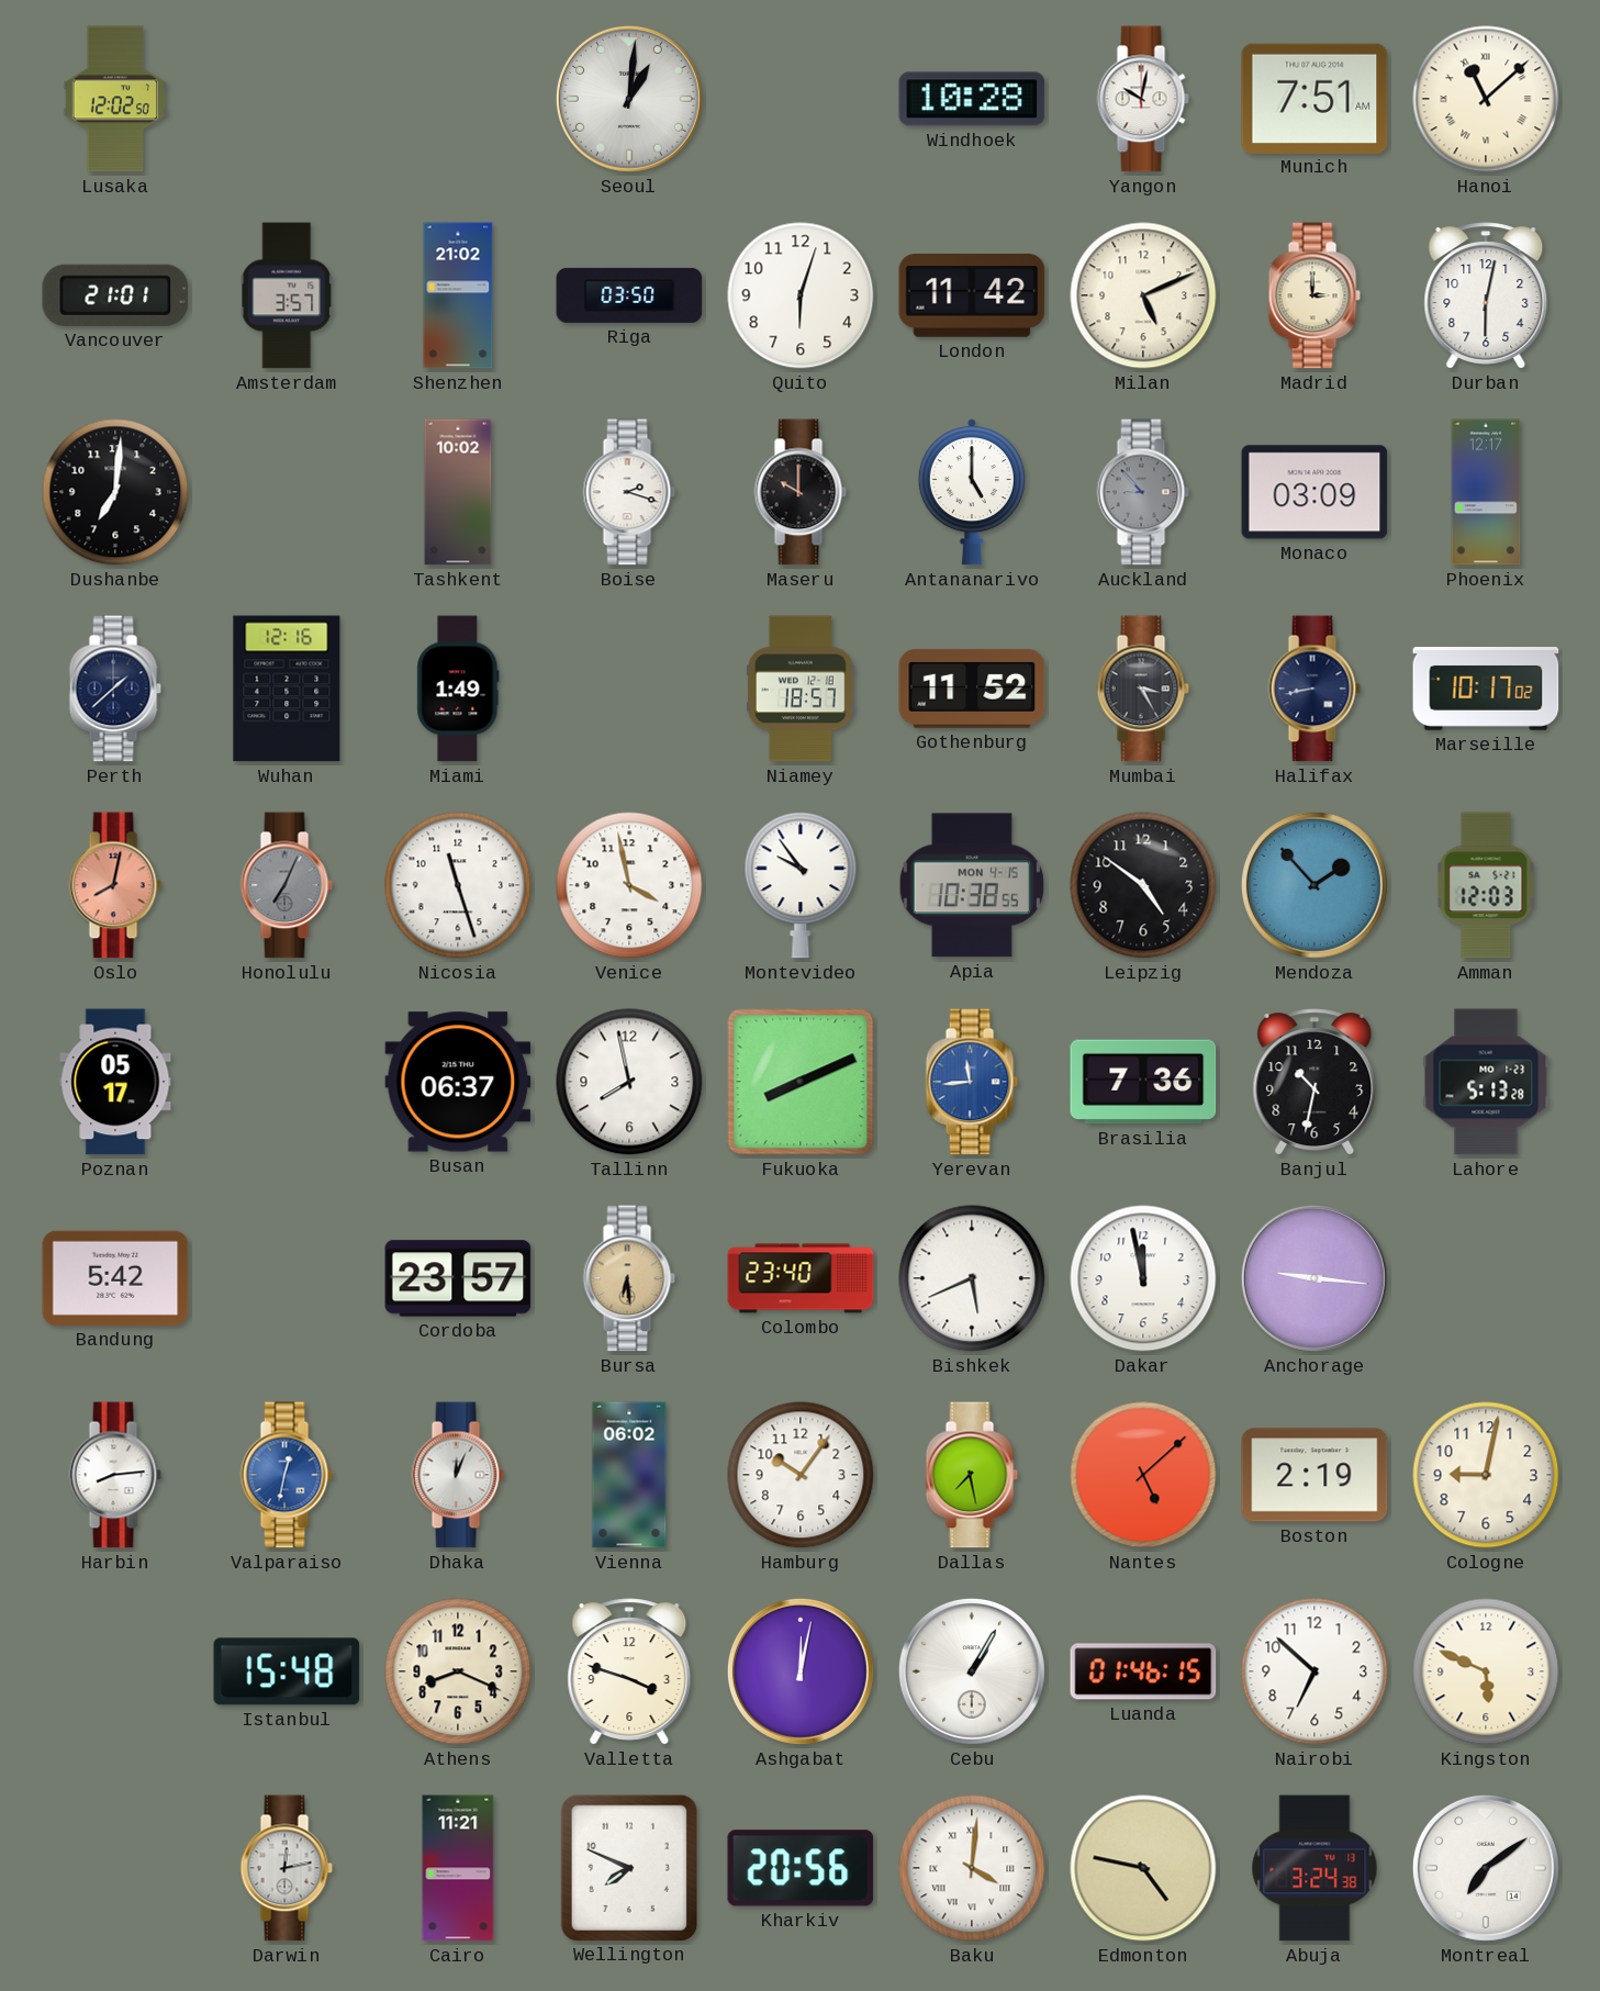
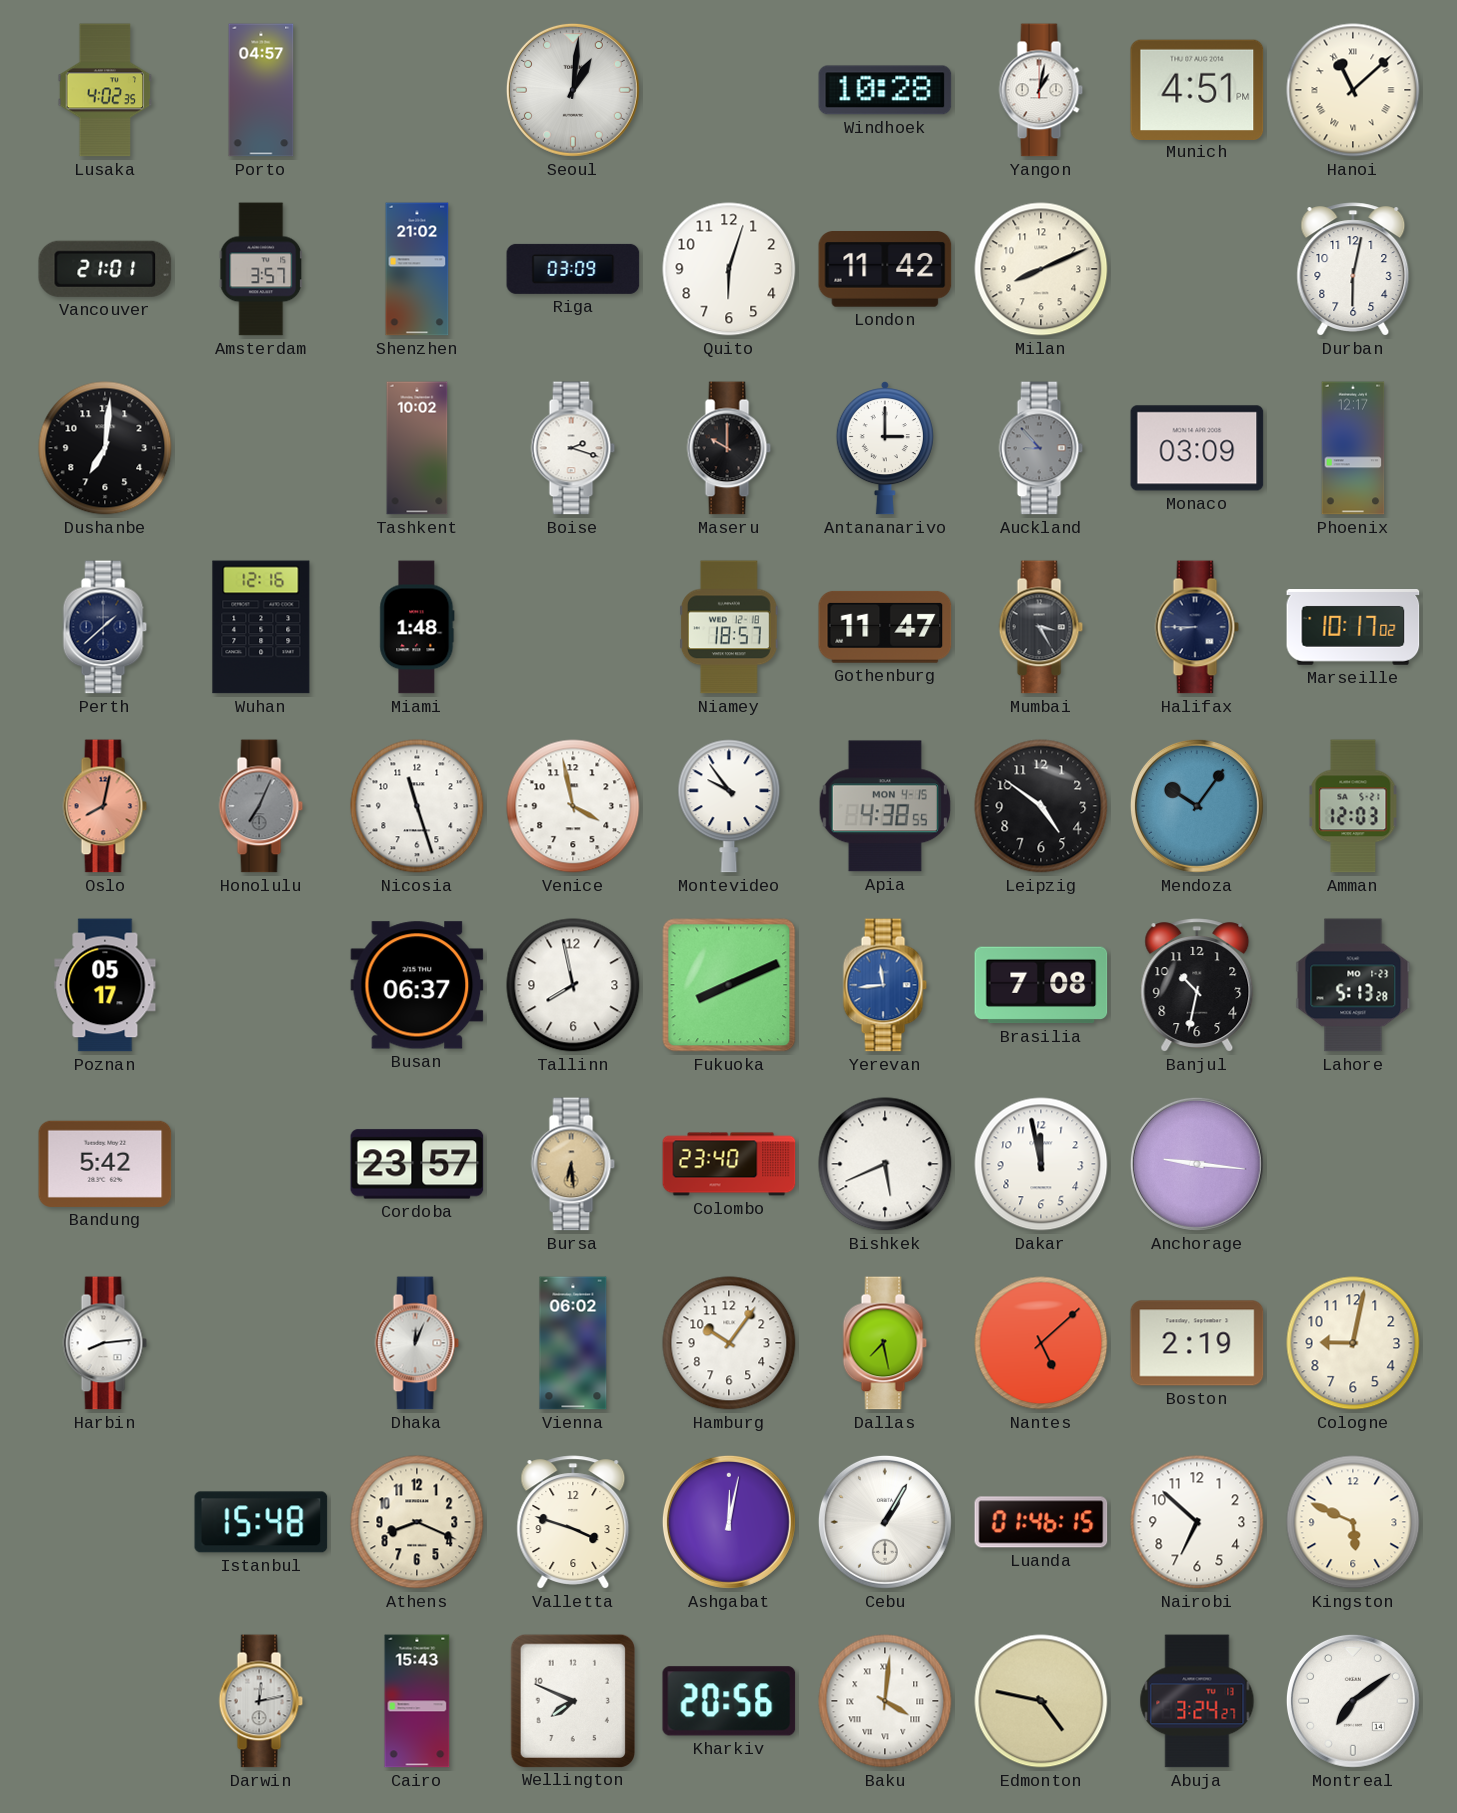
Lusaka: 12:02 -> 4:02
Porto: none -> 04:57
Yangon: 10:02 -> 1:02
Munich: 7:51 -> 4:51
Riga: 03:50 -> 03:09
Milan: 5:11 -> 8:11
Madrid: 3:00 -> none
Antananarivo: 5:00 -> 3:00
Miami: 1:49 -> 1:48
Gothenburg: 11:52 -> 11:47
Halifax: 8:43 -> 8:45
Apia: 10:38 -> 4:38
Mendoza: 1:53 -> 10:06
Brasilia: 7:36 -> 7:08
Valparaiso: 12:32 -> none
Cairo: 11:21 -> 15:43
Abuja: 3:24:38 -> 3:24:27
